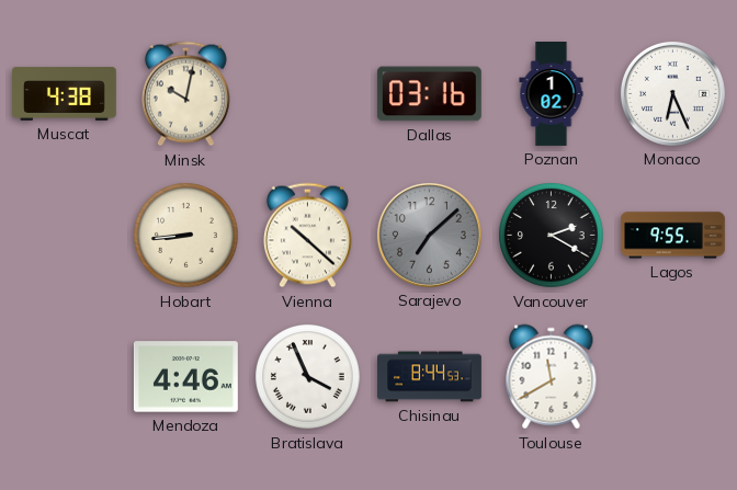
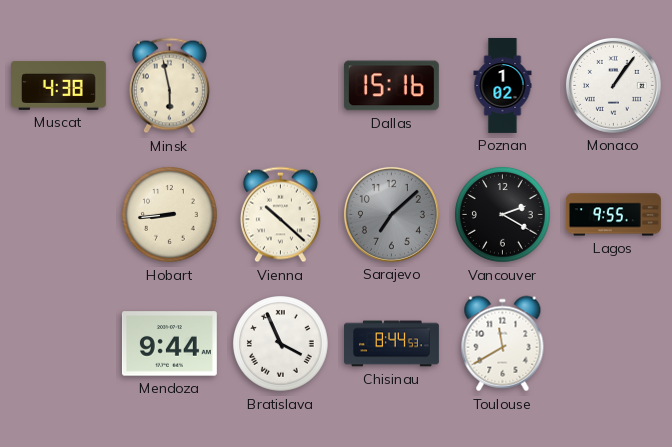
Minsk: 10:02 -> 5:58
Dallas: 03:16 -> 15:16
Monaco: 6:26 -> 1:06
Mendoza: 4:46 -> 9:44
